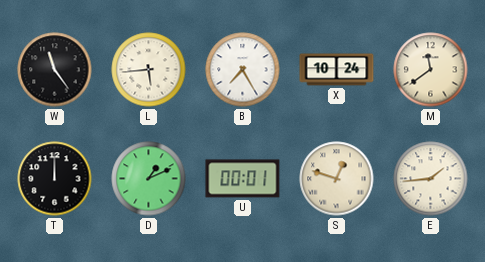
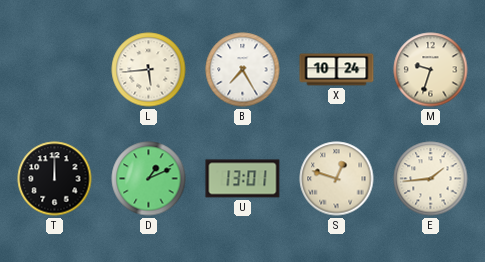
W: 11:24 -> none
M: 11:39 -> 9:33
U: 00:01 -> 13:01
